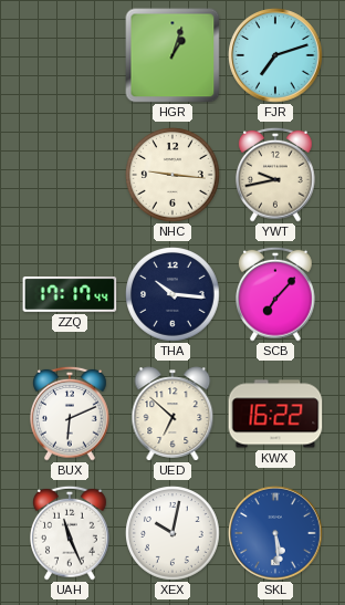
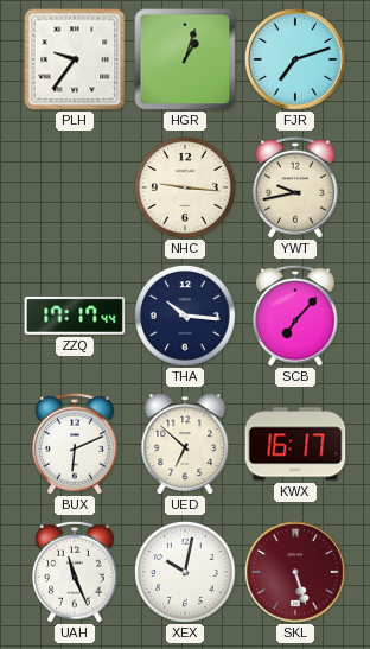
PLH: none -> 9:36
KWX: 16:22 -> 16:17
SKL: 5:29 -> 5:27
SKL dial: blue -> burgundy
